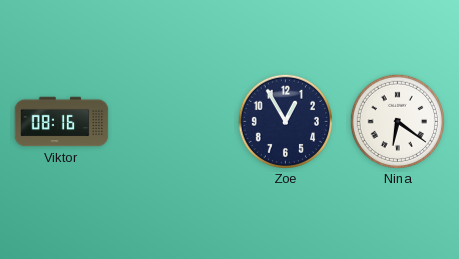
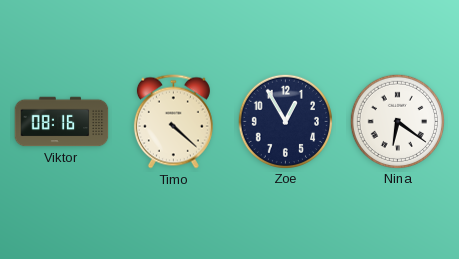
Timo: none -> 4:22
